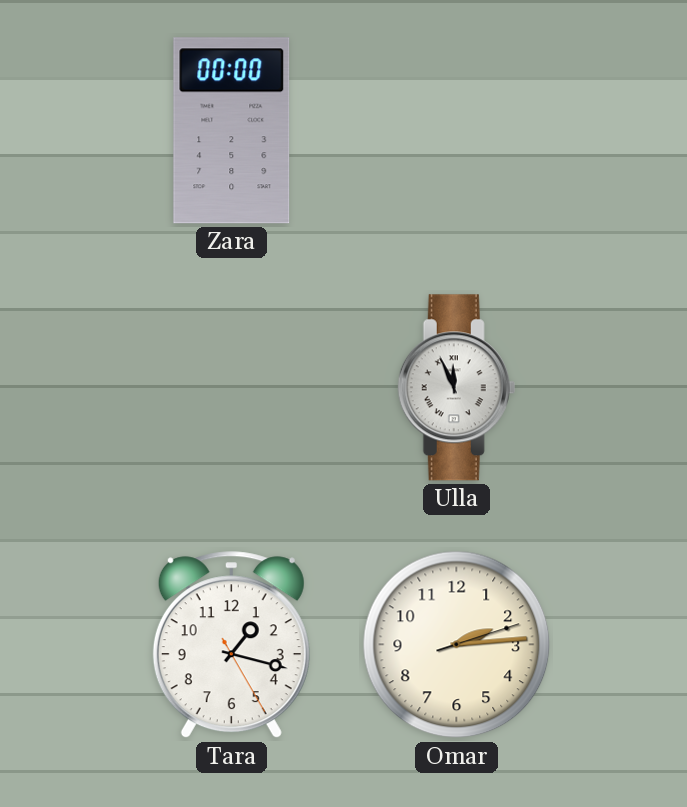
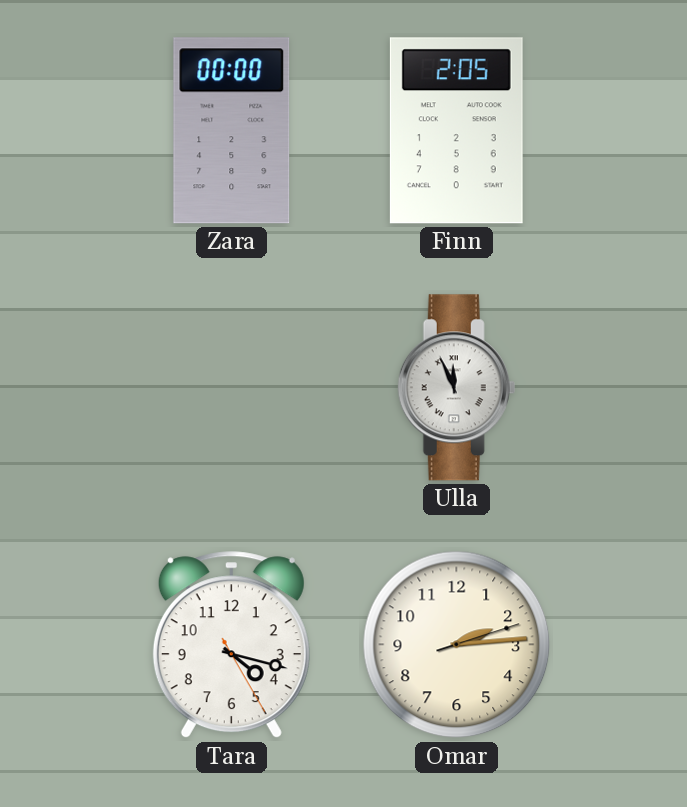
Finn: none -> 2:05
Tara: 1:17 -> 4:17
